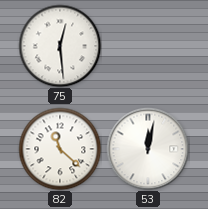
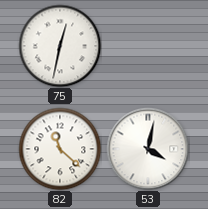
75: 12:29 -> 12:32
53: 12:02 -> 4:02
